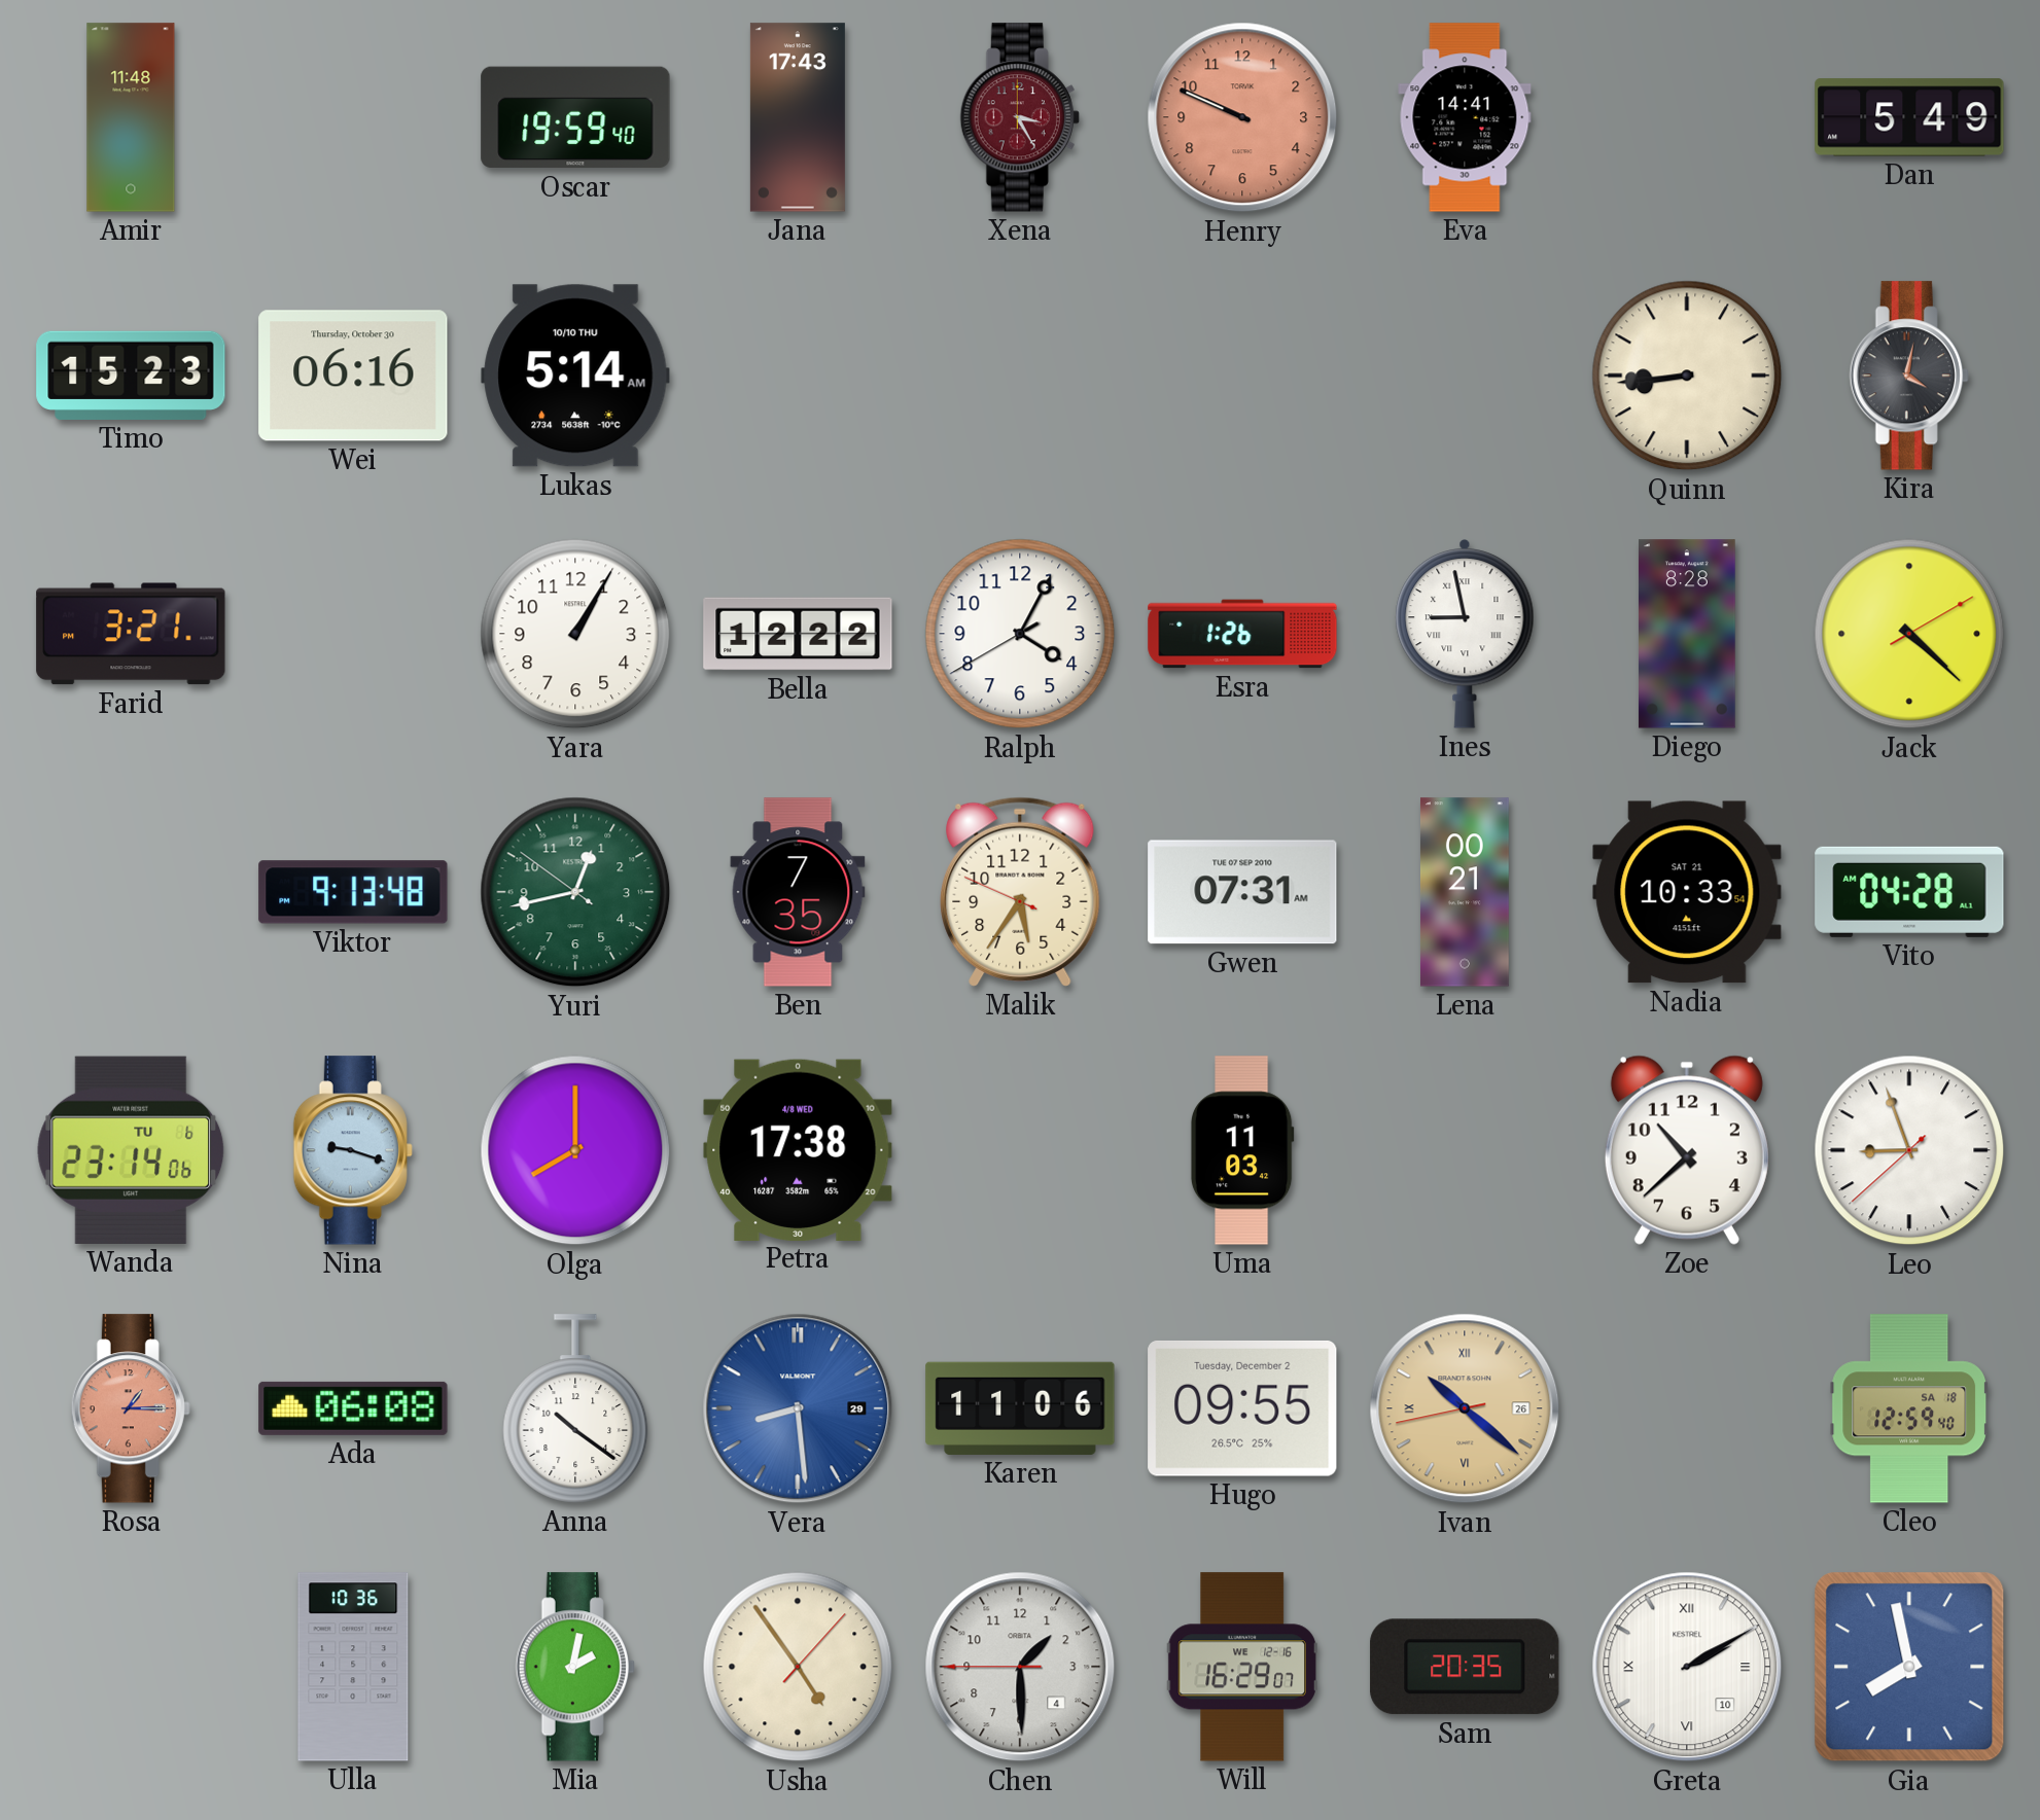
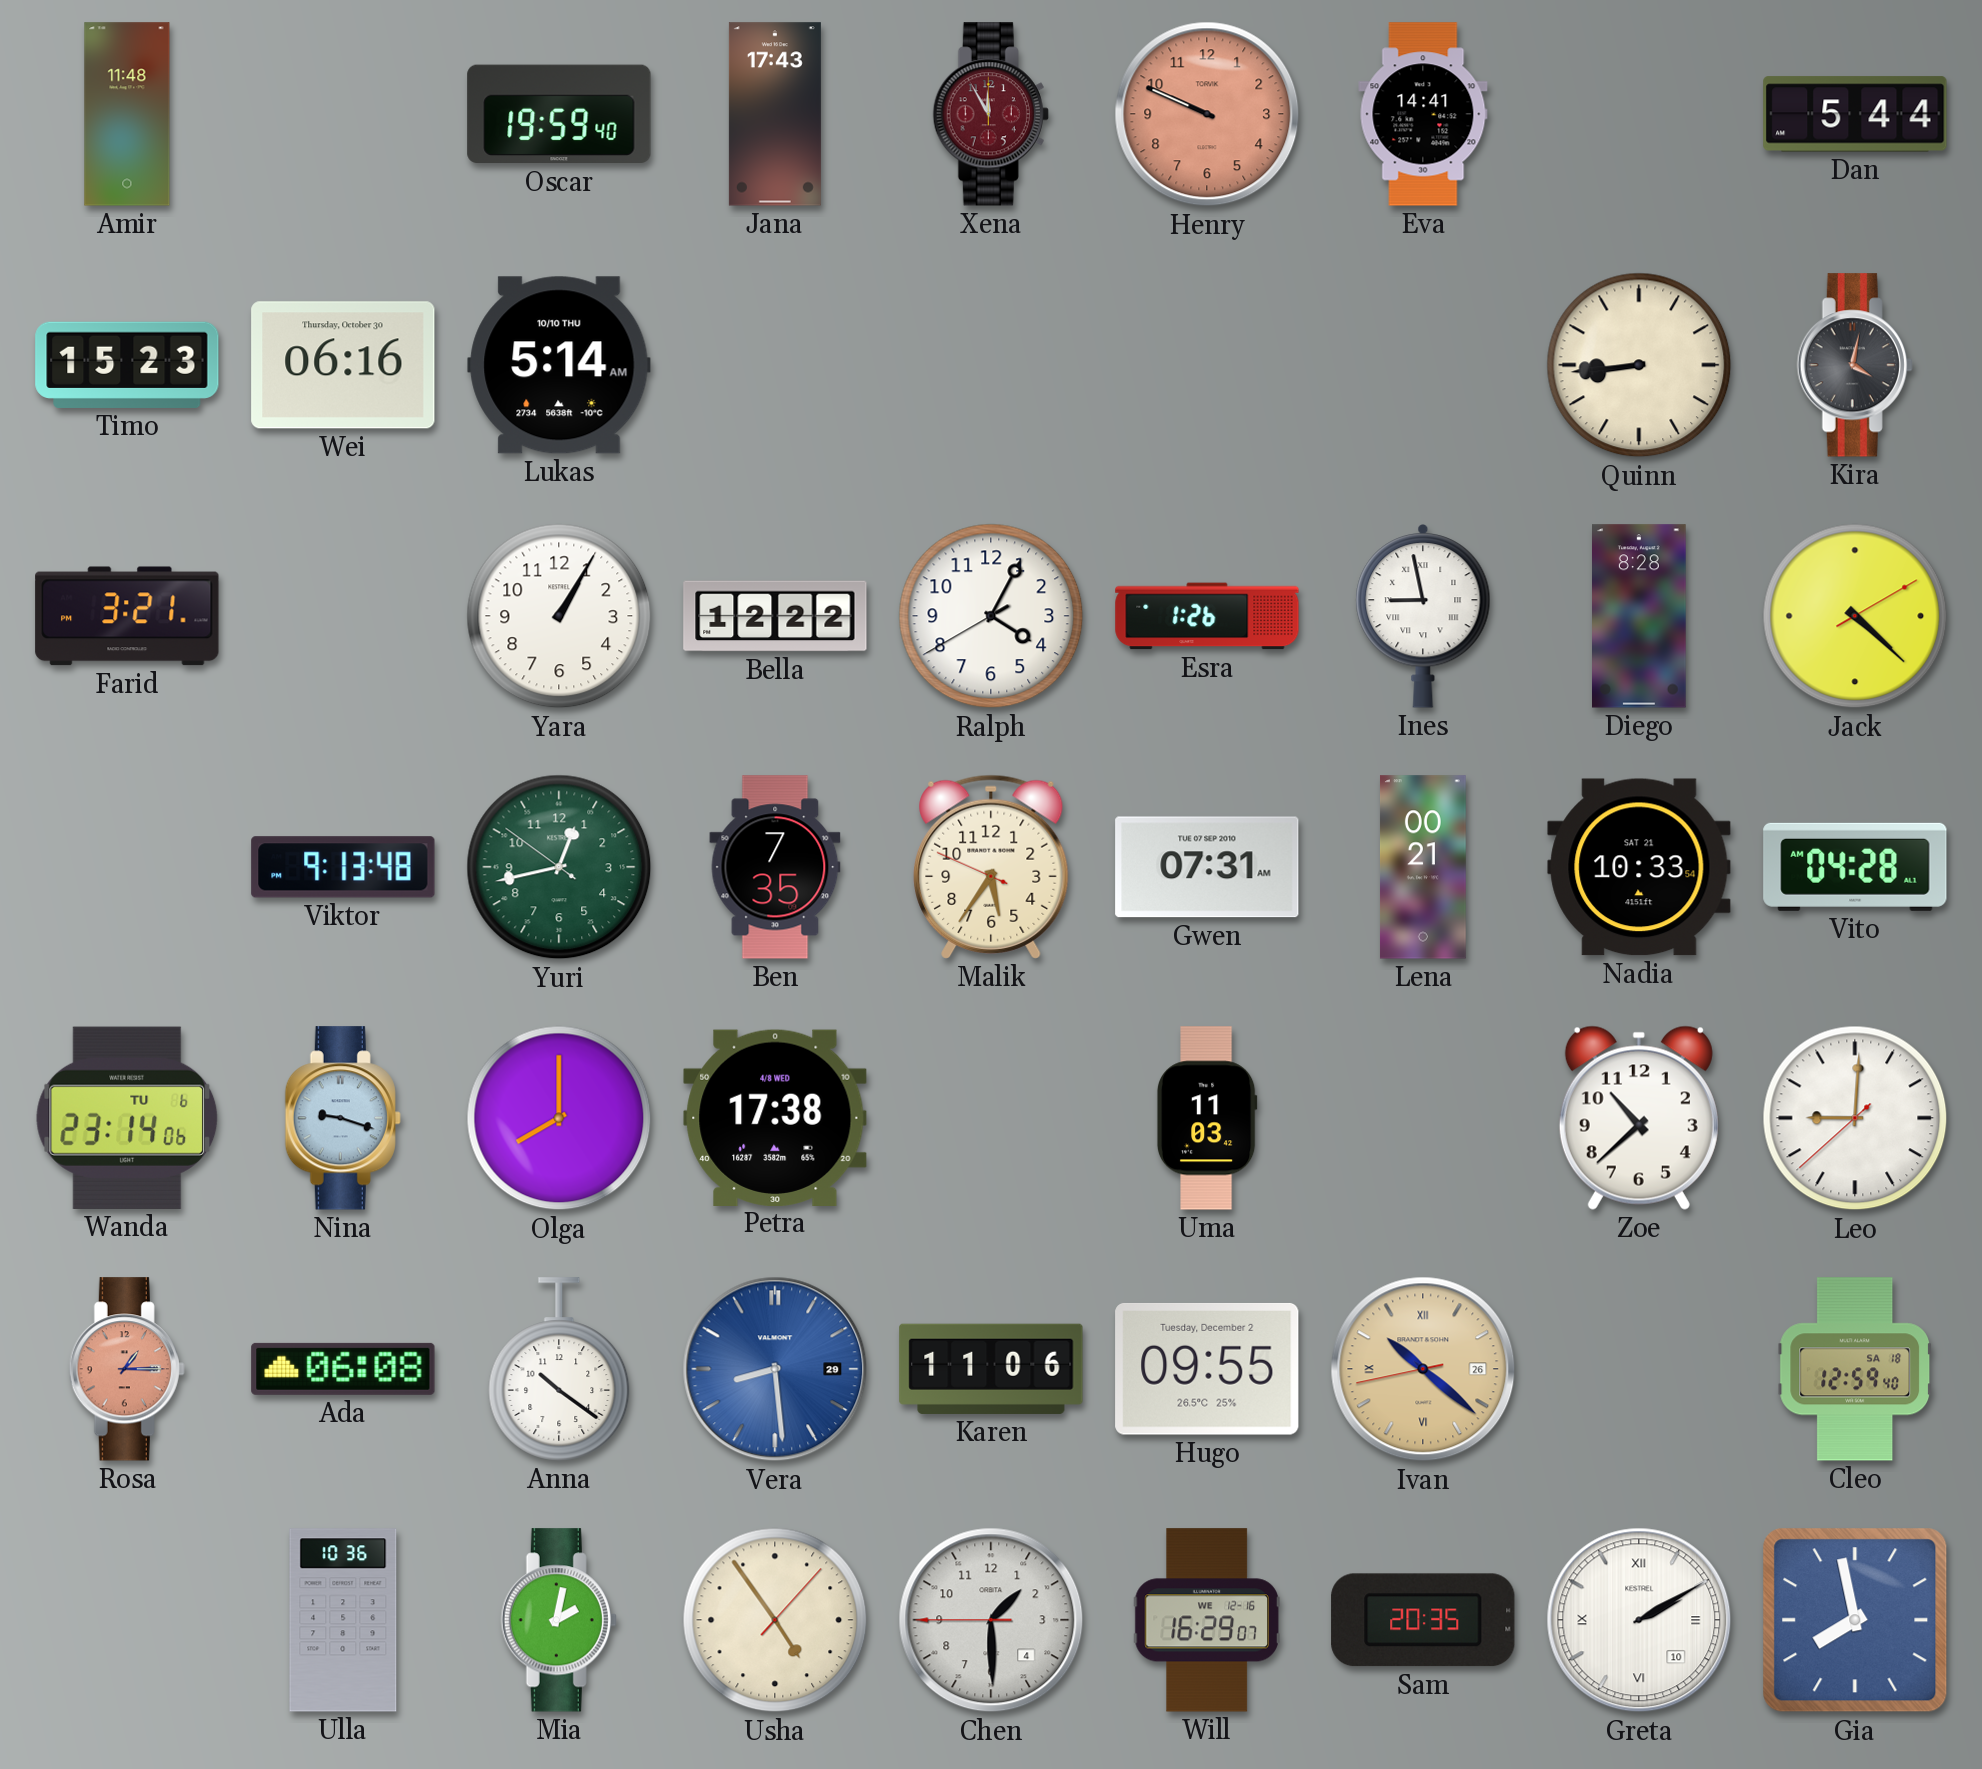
Xena: 3:25 -> 11:55
Dan: 5:49 -> 5:44
Leo: 8:56 -> 9:00
